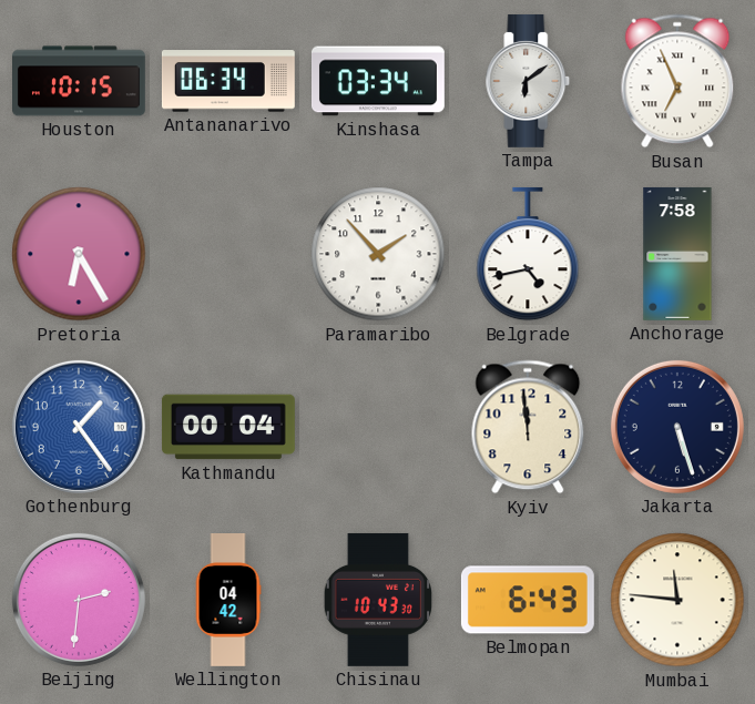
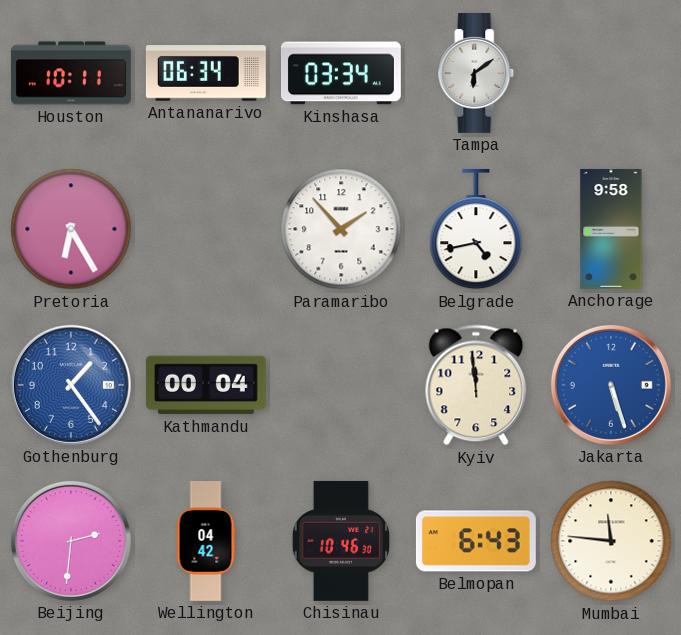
Houston: 10:15 -> 10:11
Busan: 6:56 -> none
Anchorage: 7:58 -> 9:58
Jakarta dial: navy -> blue
Chisinau: 10:43 -> 10:46
